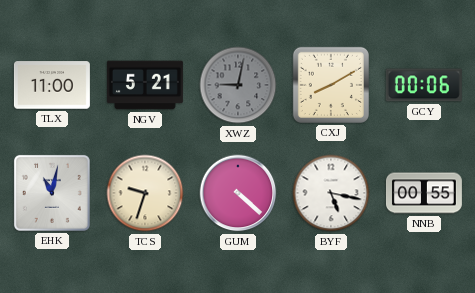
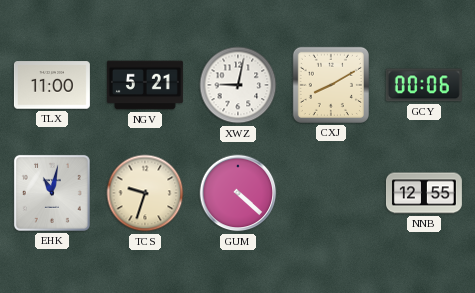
XWZ dial: grey -> white
BYF: 5:17 -> none
NNB: 00:55 -> 12:55
